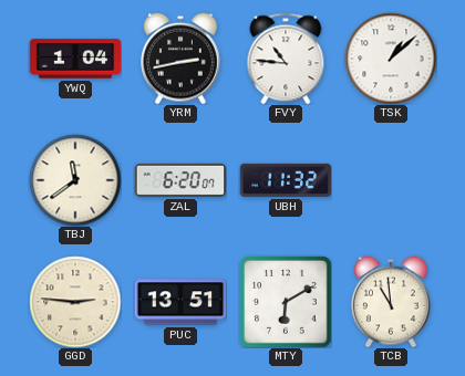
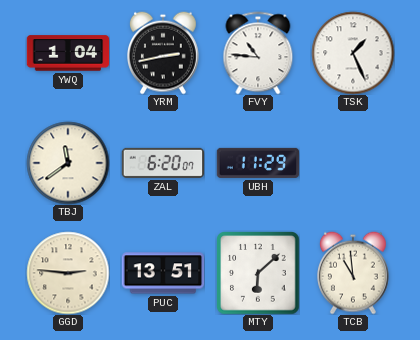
TSK: 1:08 -> 1:26
UBH: 11:32 -> 11:29
MTY: 6:10 -> 6:08
